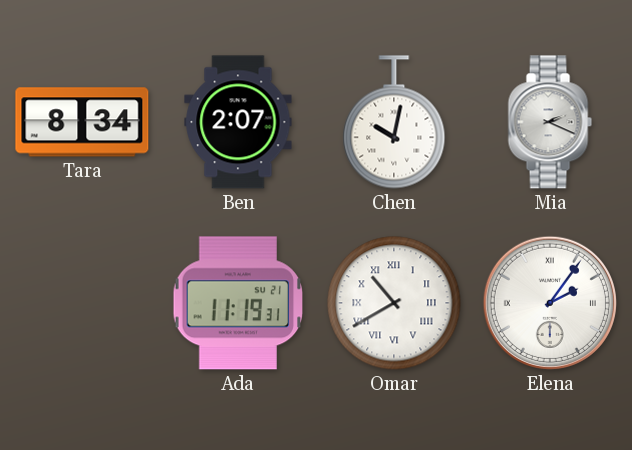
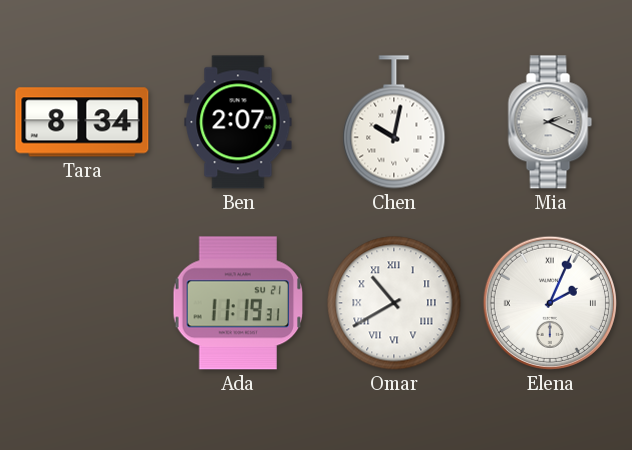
Elena: 2:06 -> 2:04
